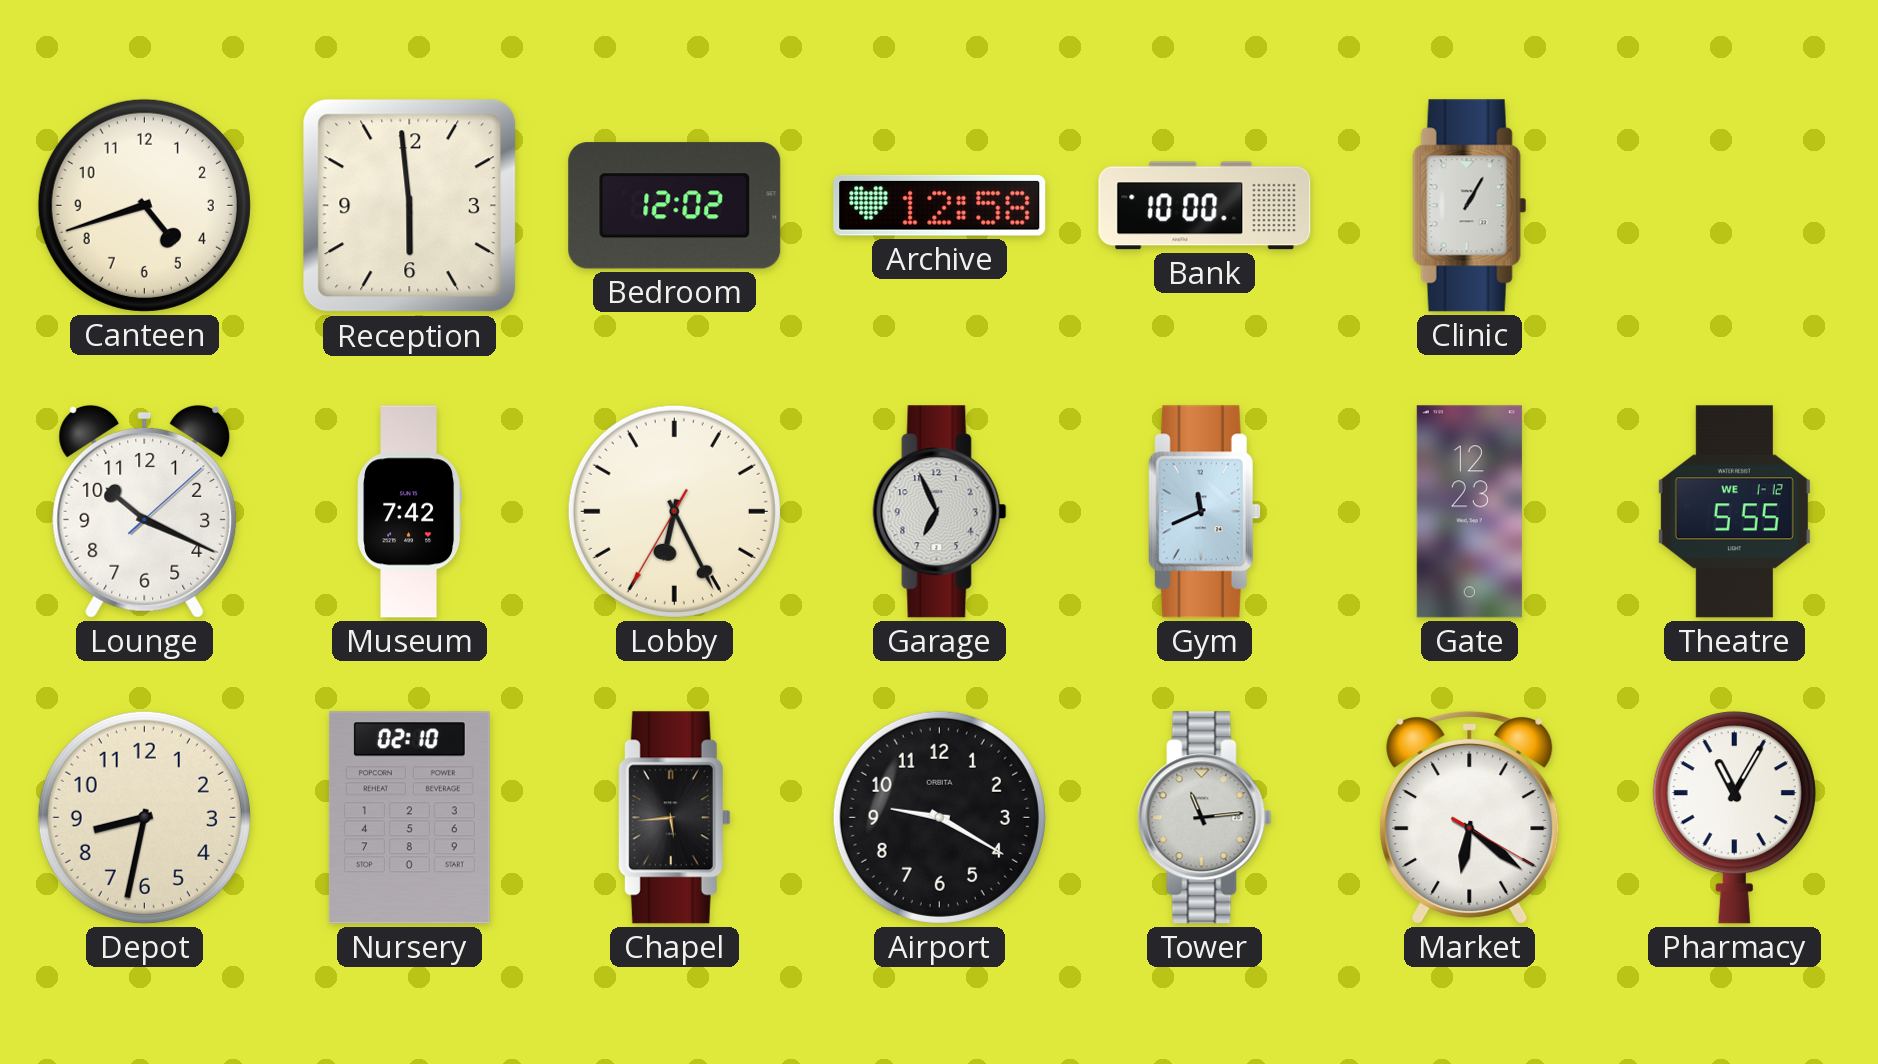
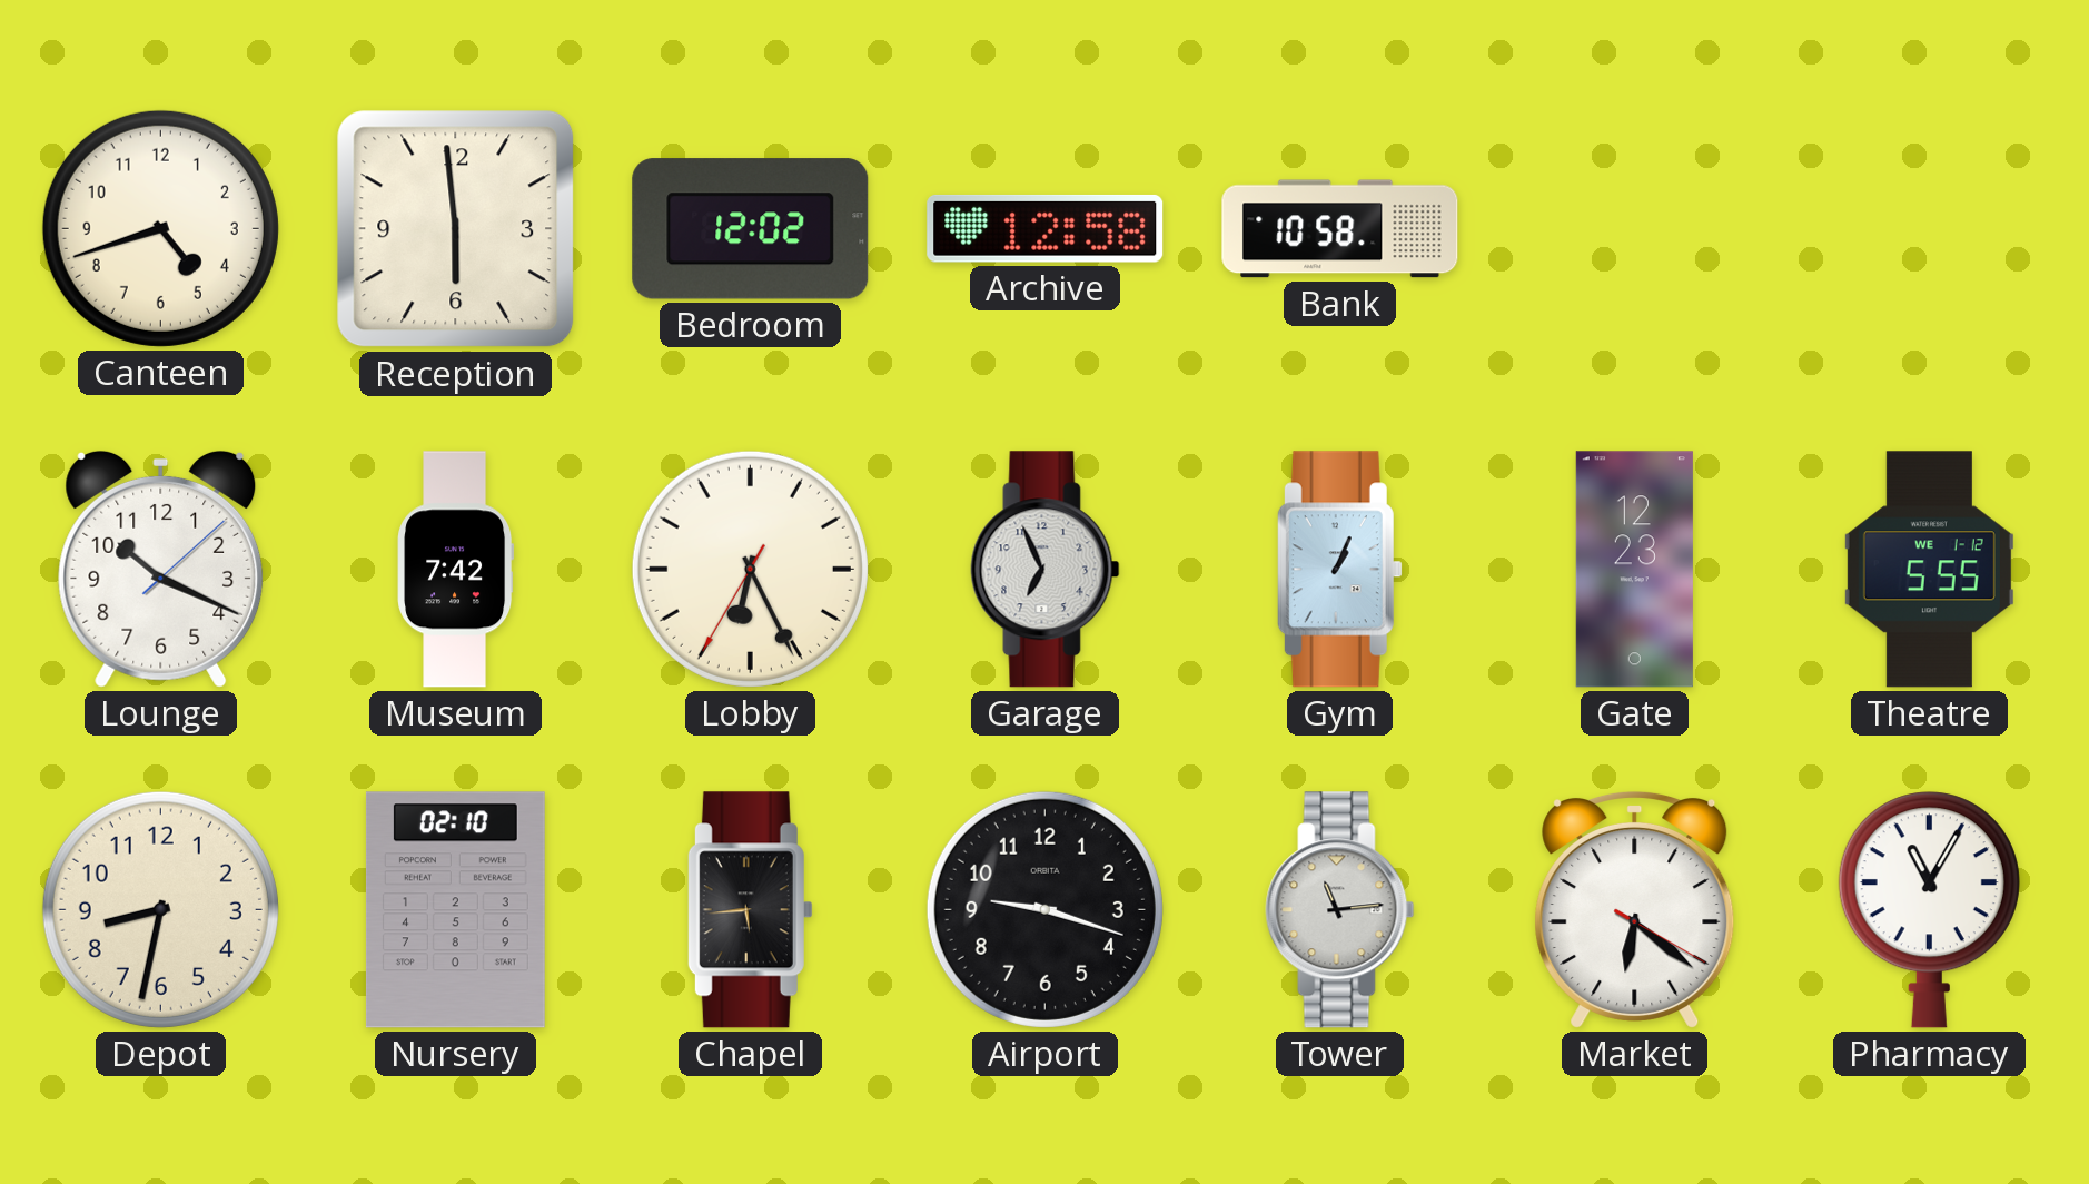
Bank: 10:00 -> 10:58
Clinic: 1:05 -> none
Gym: 11:41 -> 1:04
Airport: 9:20 -> 9:18
